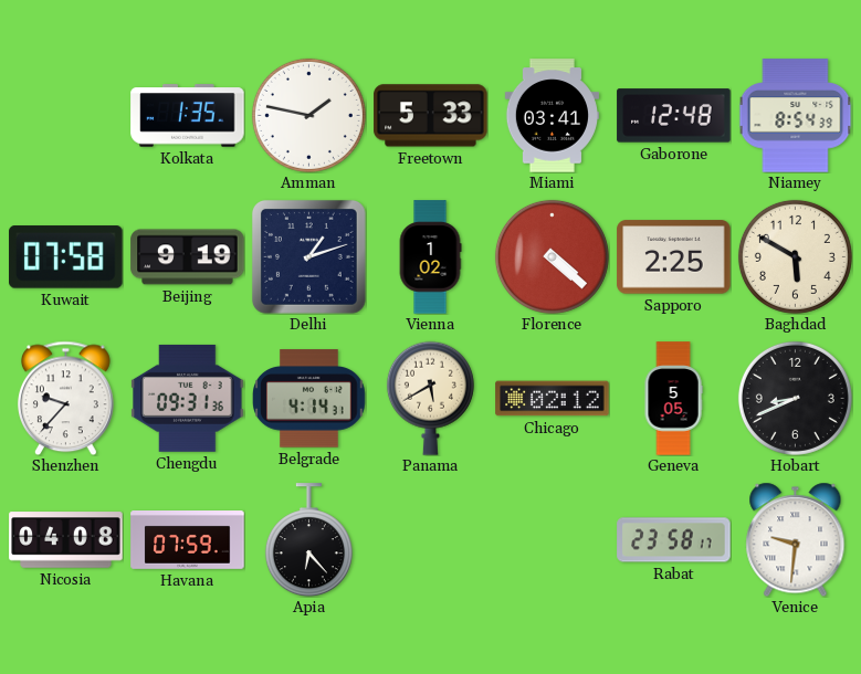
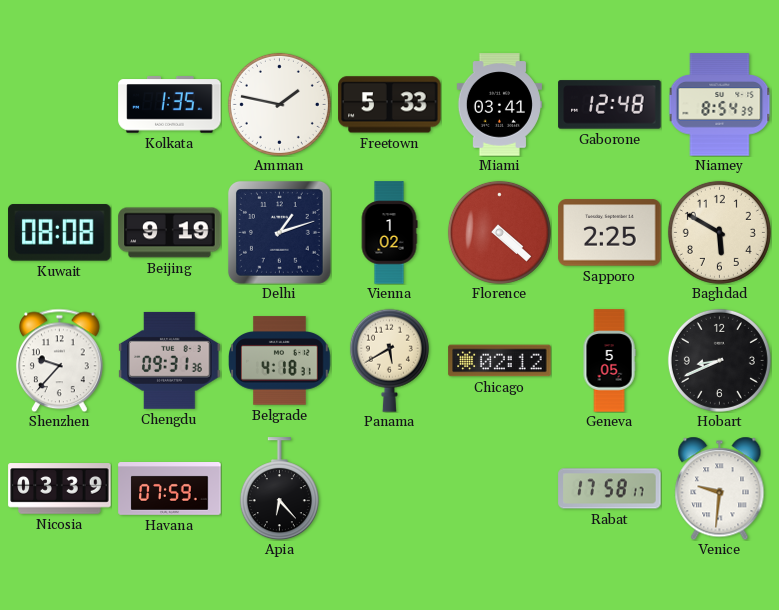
Kuwait: 07:58 -> 08:08
Belgrade: 4:14 -> 4:18
Nicosia: 04:08 -> 03:39
Rabat: 23:58 -> 17:58
